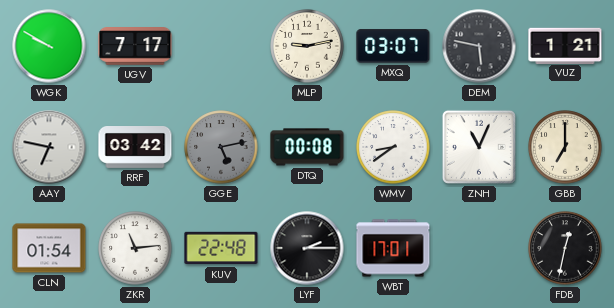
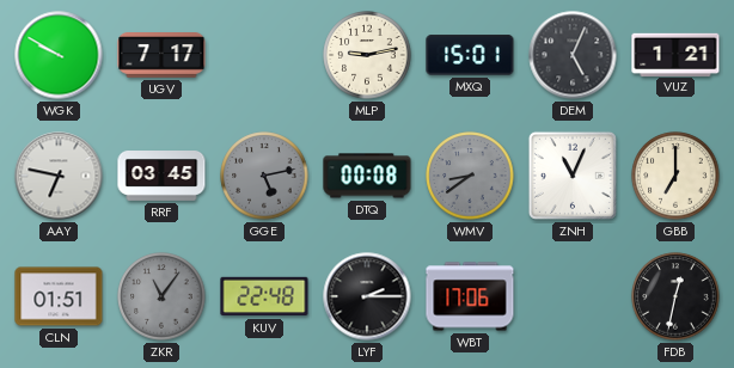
MXQ: 03:07 -> 15:01
DEM: 5:47 -> 5:04
RRF: 03:42 -> 03:45
WMV dial: white -> grey
CLN: 01:54 -> 01:51
ZKR: 11:14 -> 11:06
ZKR dial: white -> grey
WBT: 17:01 -> 17:06
